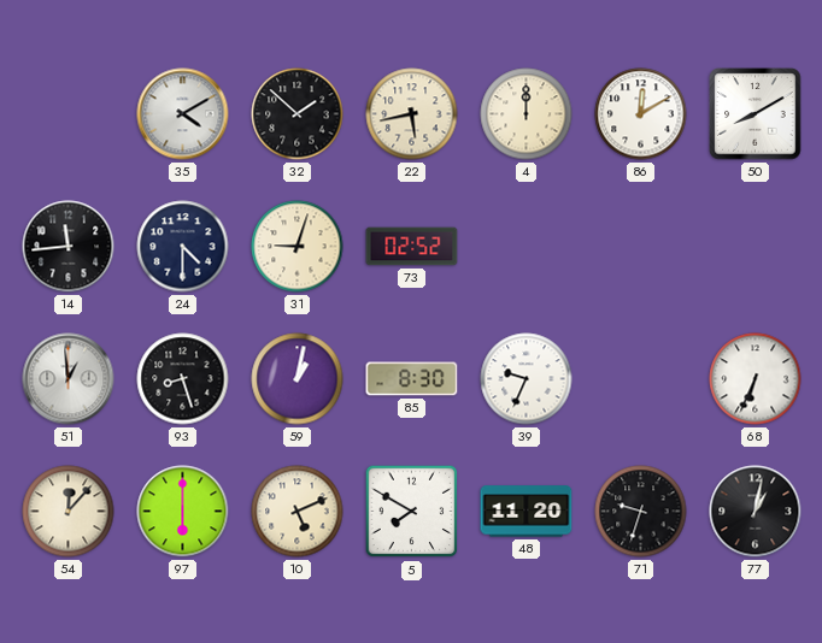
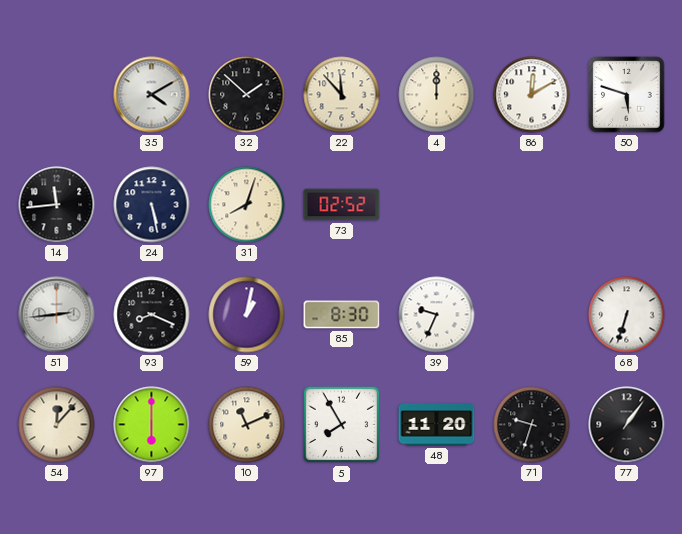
22: 5:43 -> 11:53
50: 8:10 -> 5:48
24: 4:30 -> 5:28
31: 9:03 -> 8:03
51: 12:59 -> 2:44
93: 8:27 -> 8:19
68: 6:34 -> 6:33
10: 5:11 -> 11:11
5: 7:50 -> 7:55
77: 1:02 -> 1:06
